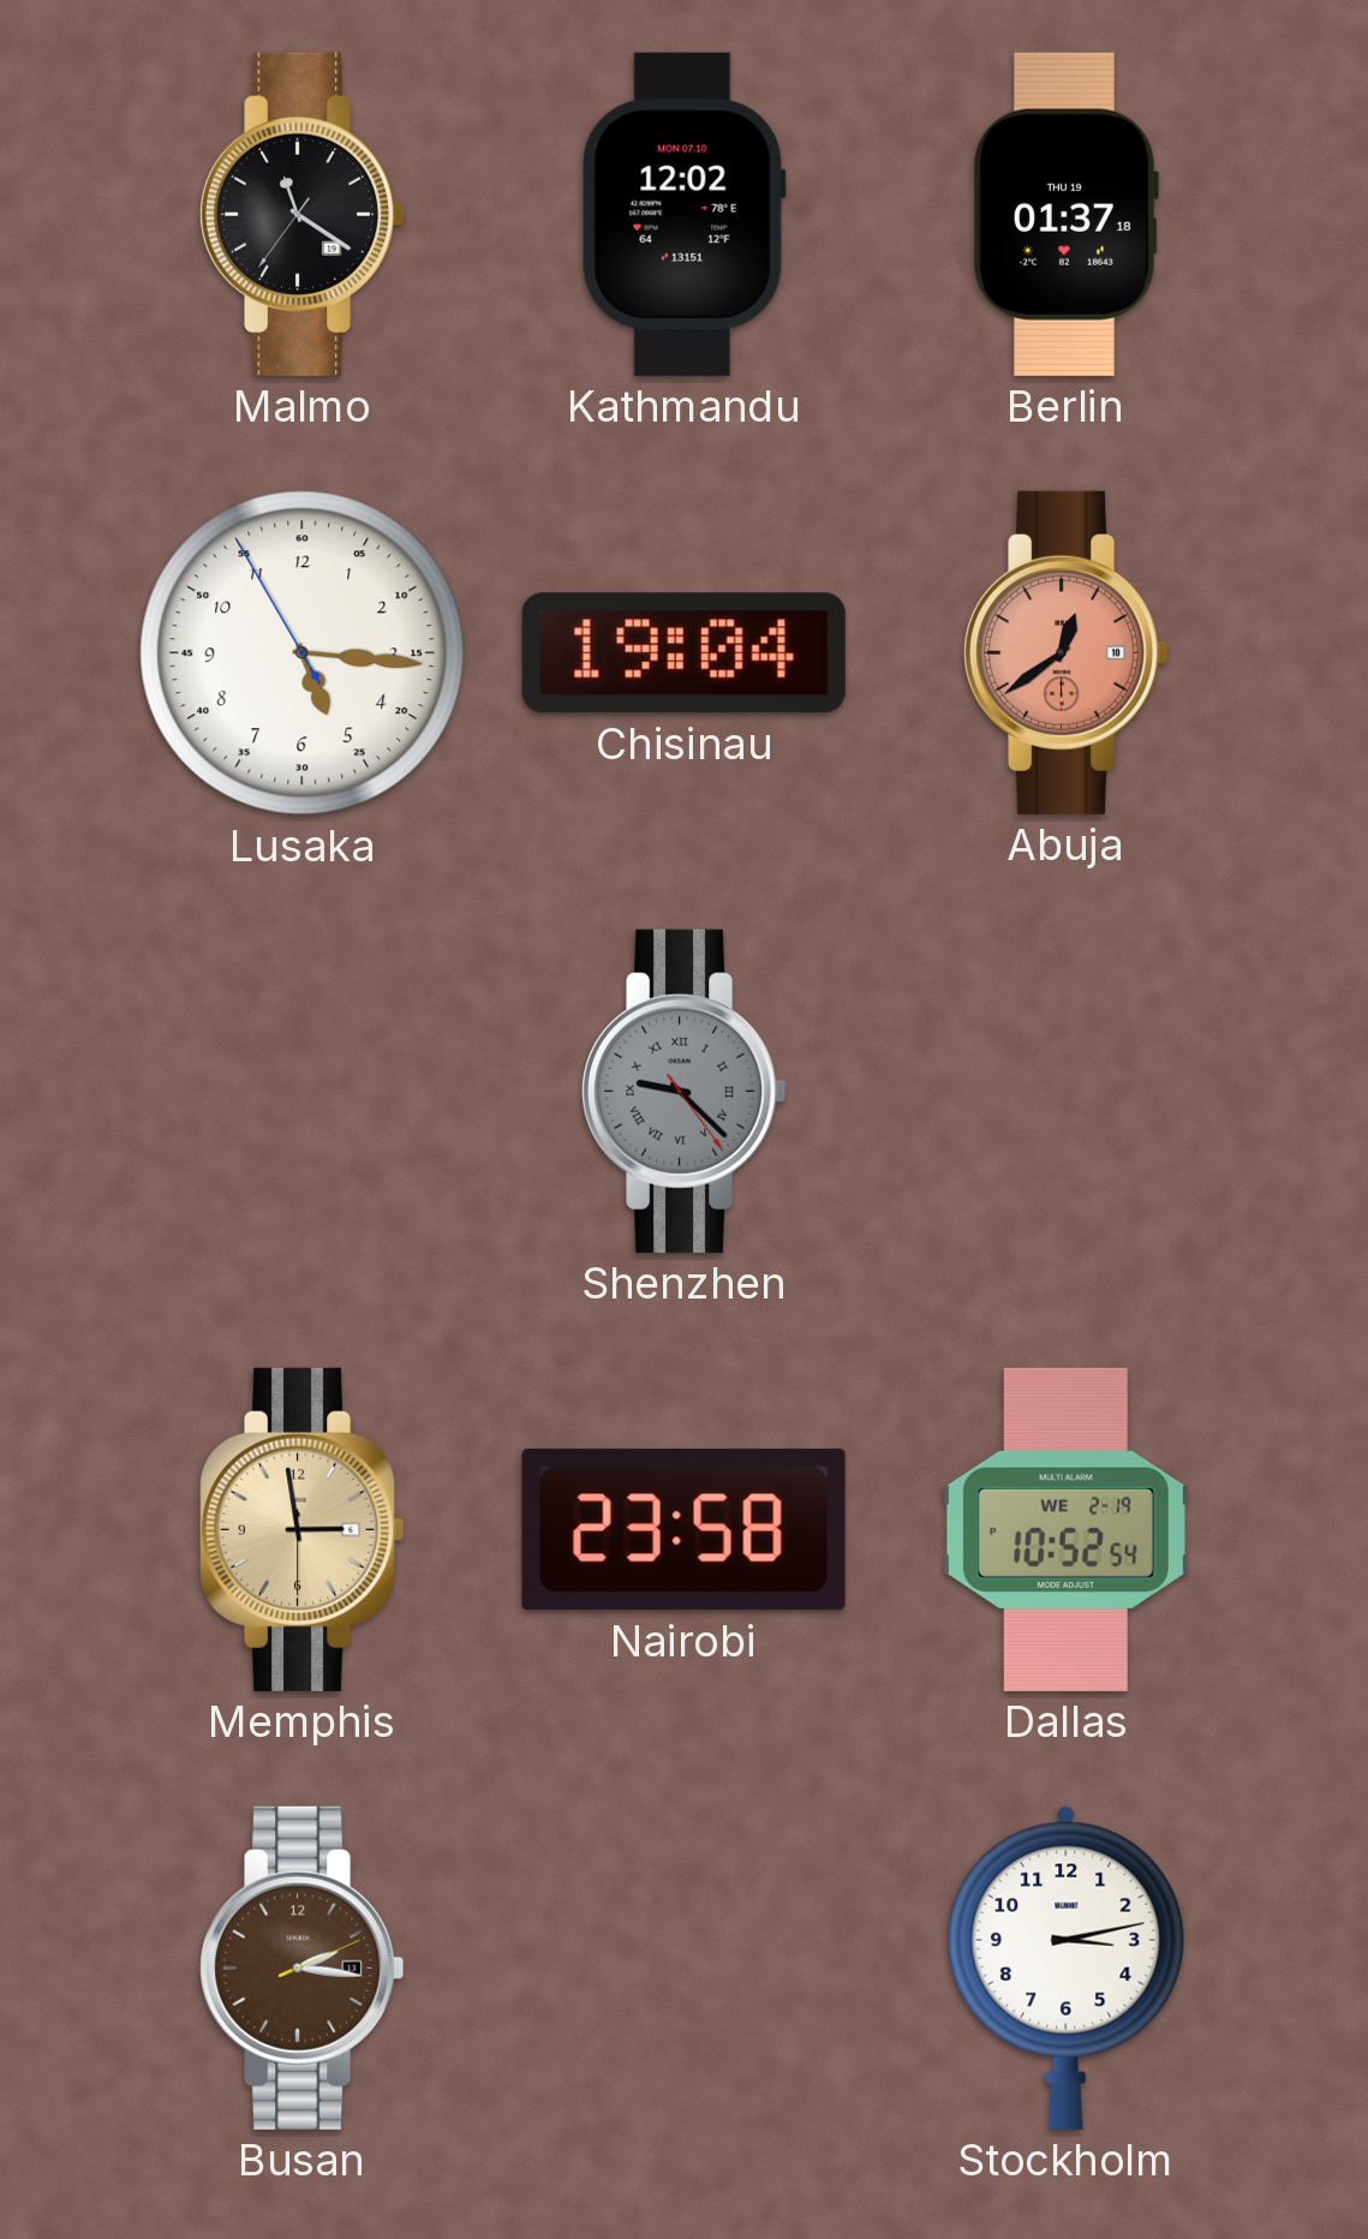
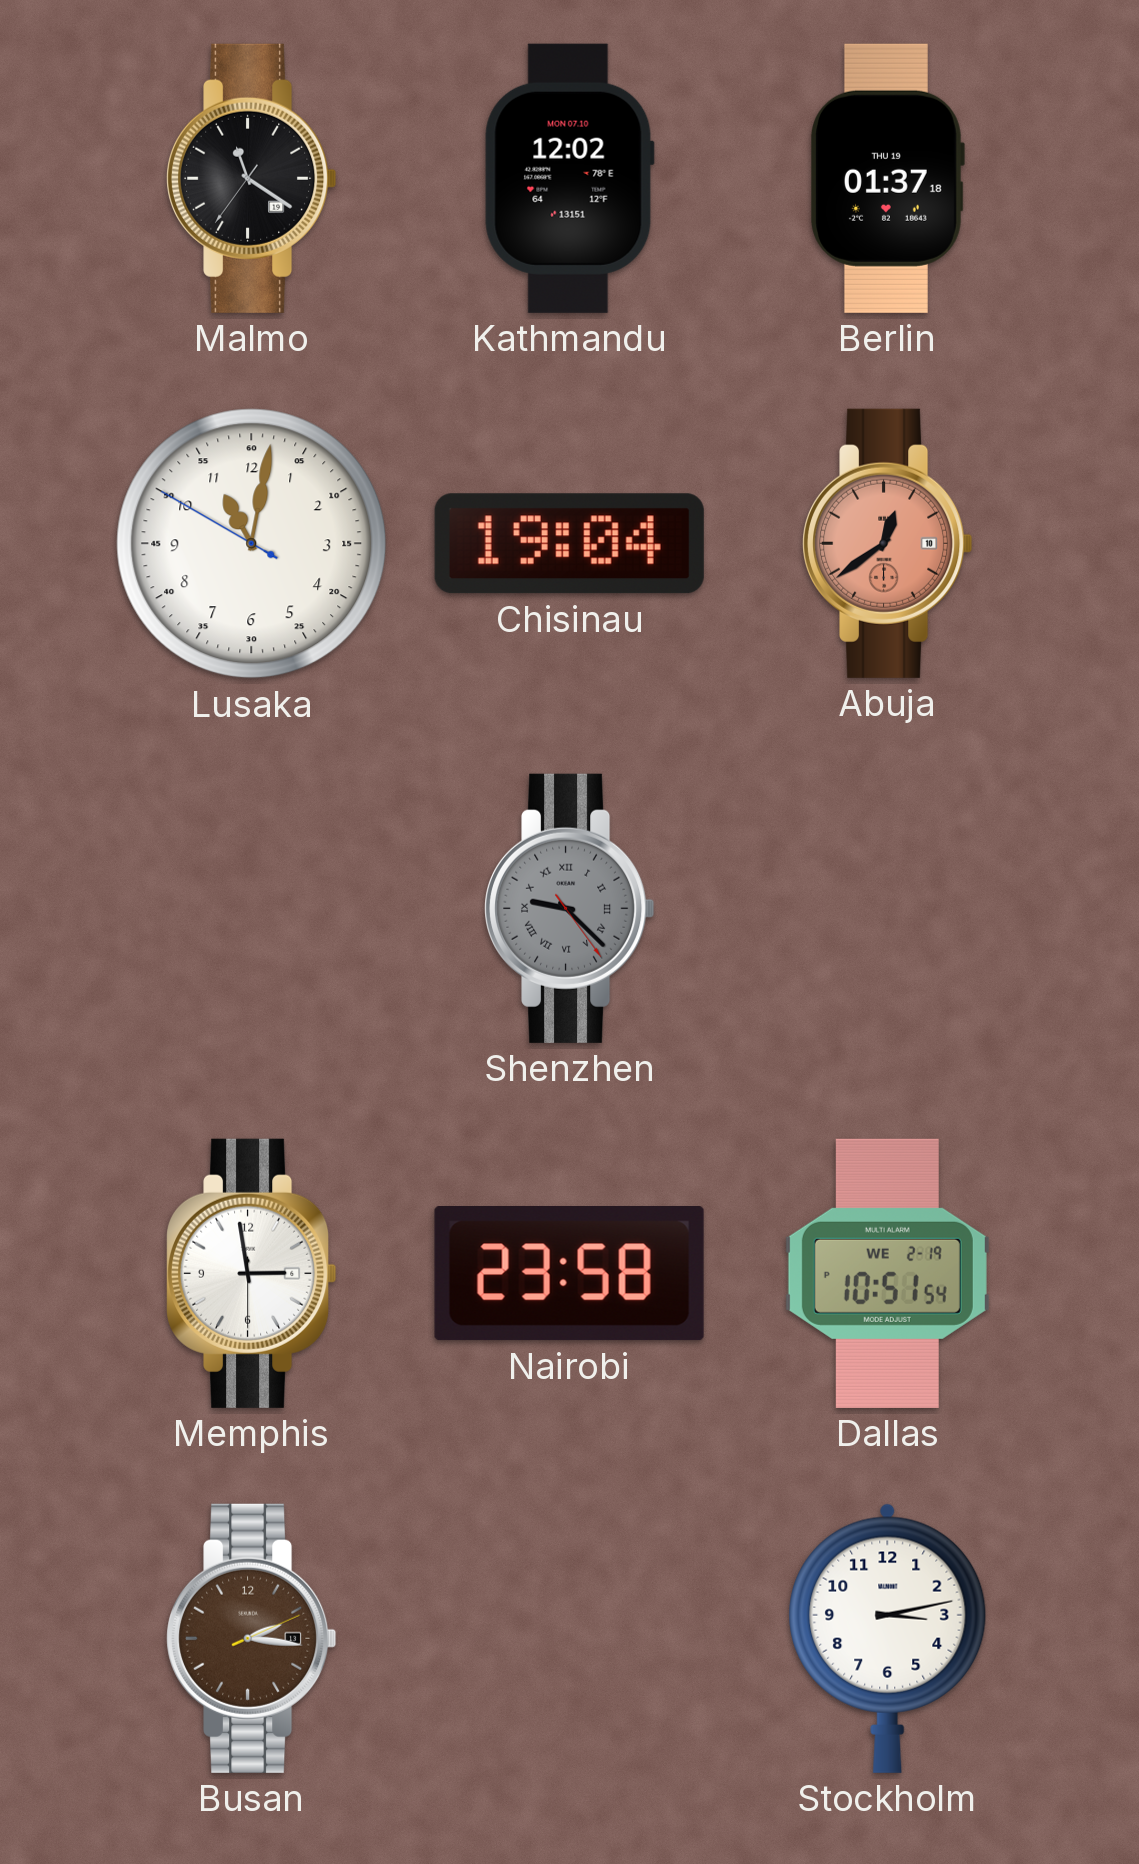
Lusaka: 5:15 -> 11:01
Memphis dial: champagne -> white
Dallas: 10:52 -> 10:51
